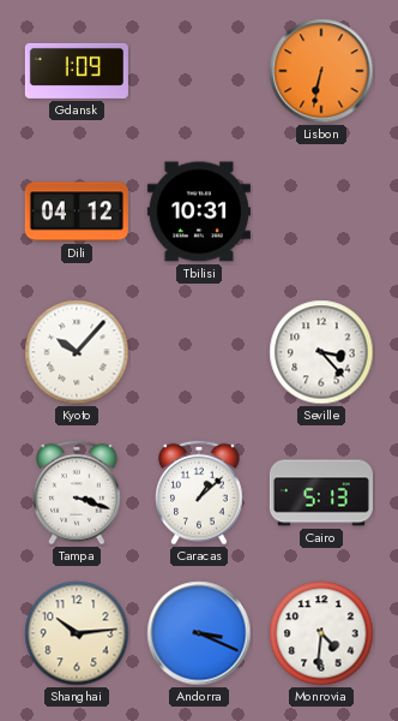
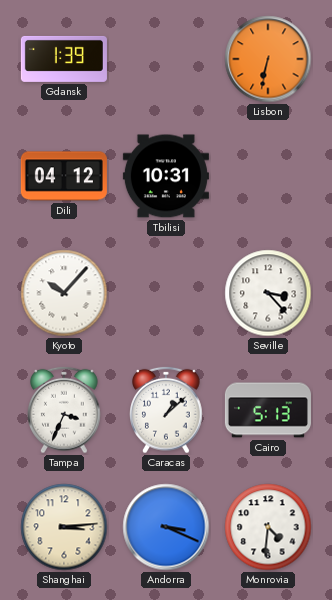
Gdansk: 1:09 -> 1:39
Tampa: 3:18 -> 3:34
Shanghai: 10:14 -> 3:14
